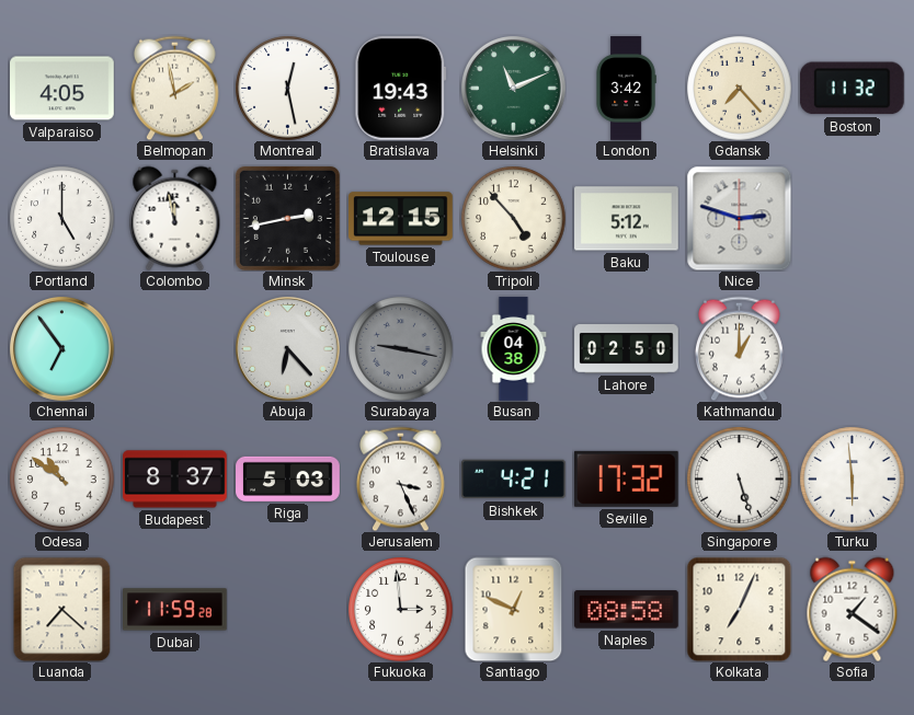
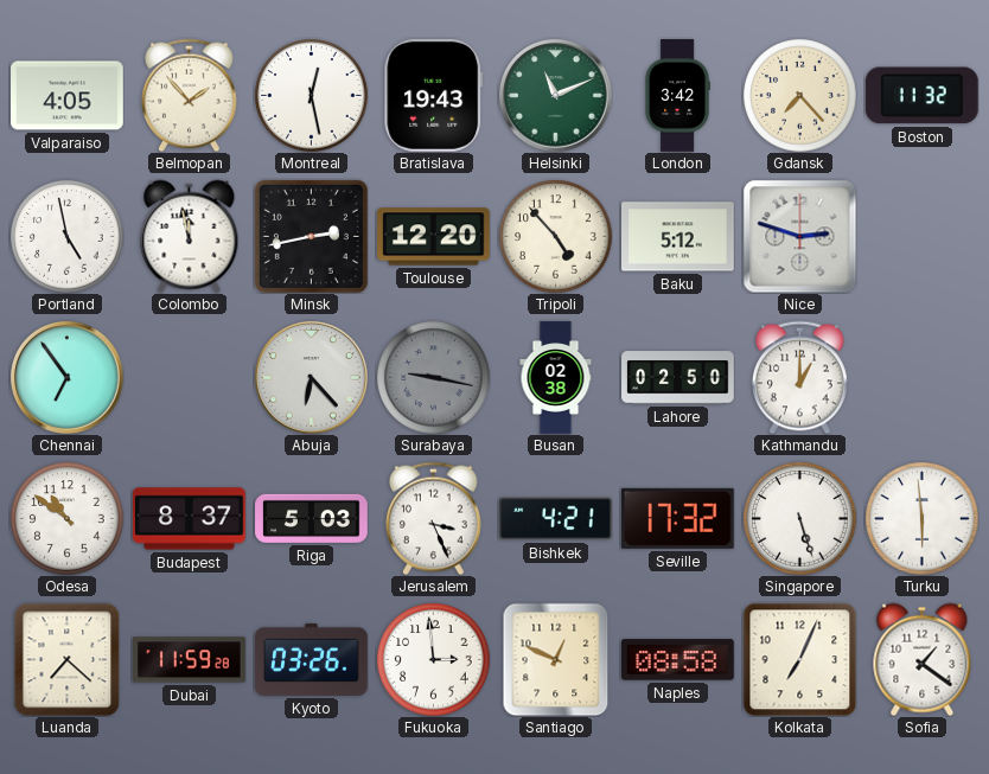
Belmopan: 1:58 -> 1:53
Portland: 5:00 -> 4:58
Toulouse: 12:15 -> 12:20
Busan: 04:38 -> 02:38
Kyoto: none -> 03:26
